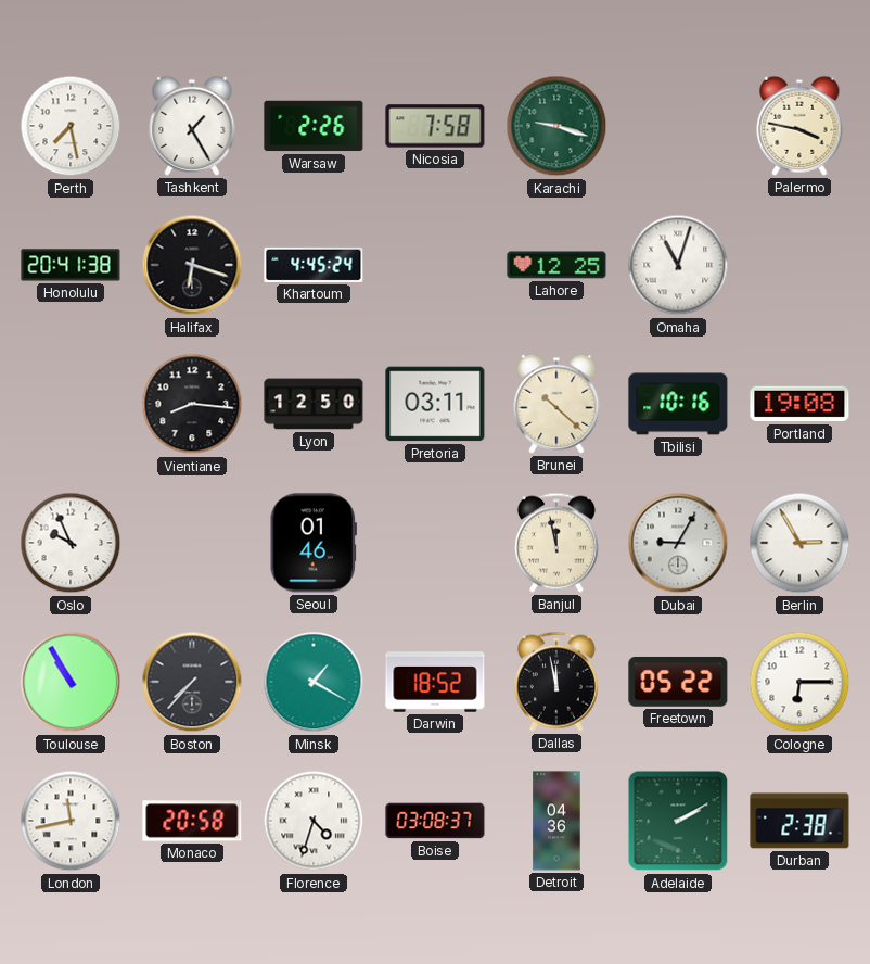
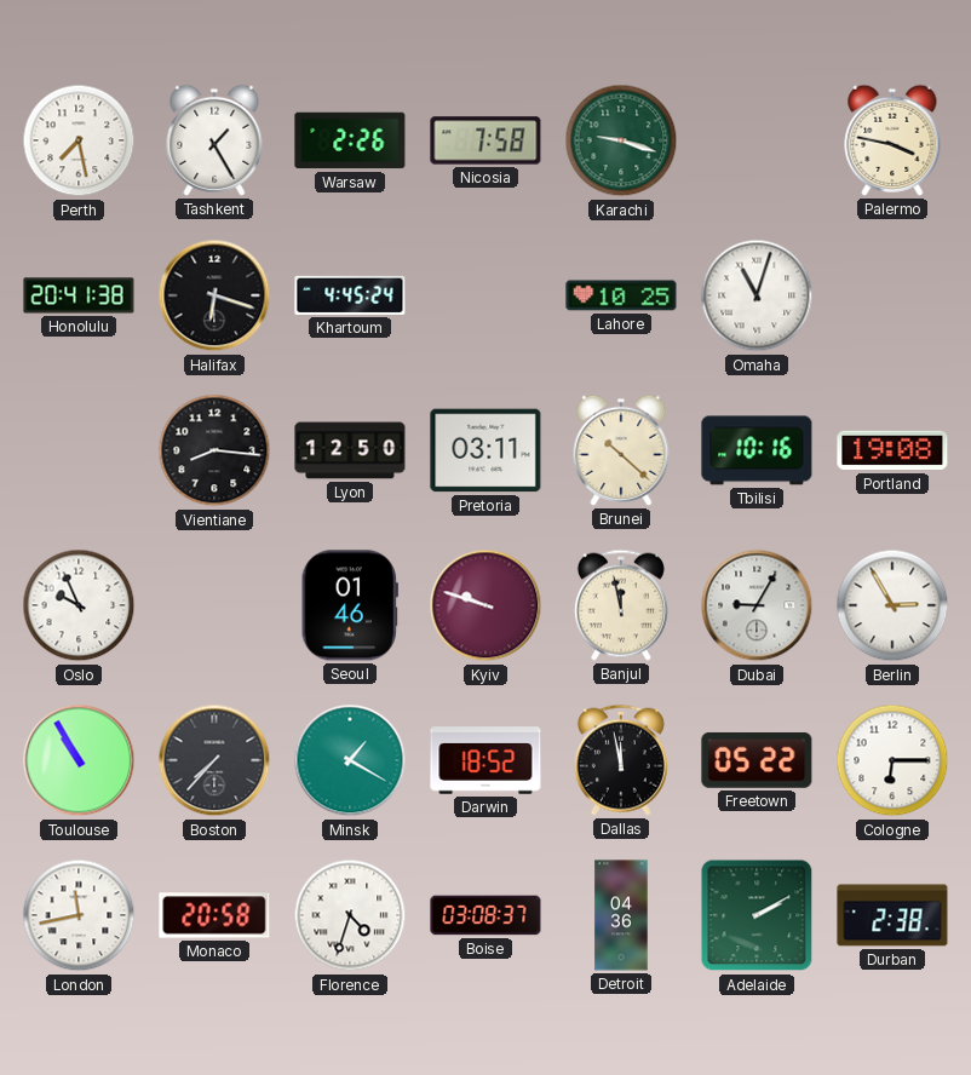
Lahore: 12:25 -> 10:25
Kyiv: none -> 9:48
